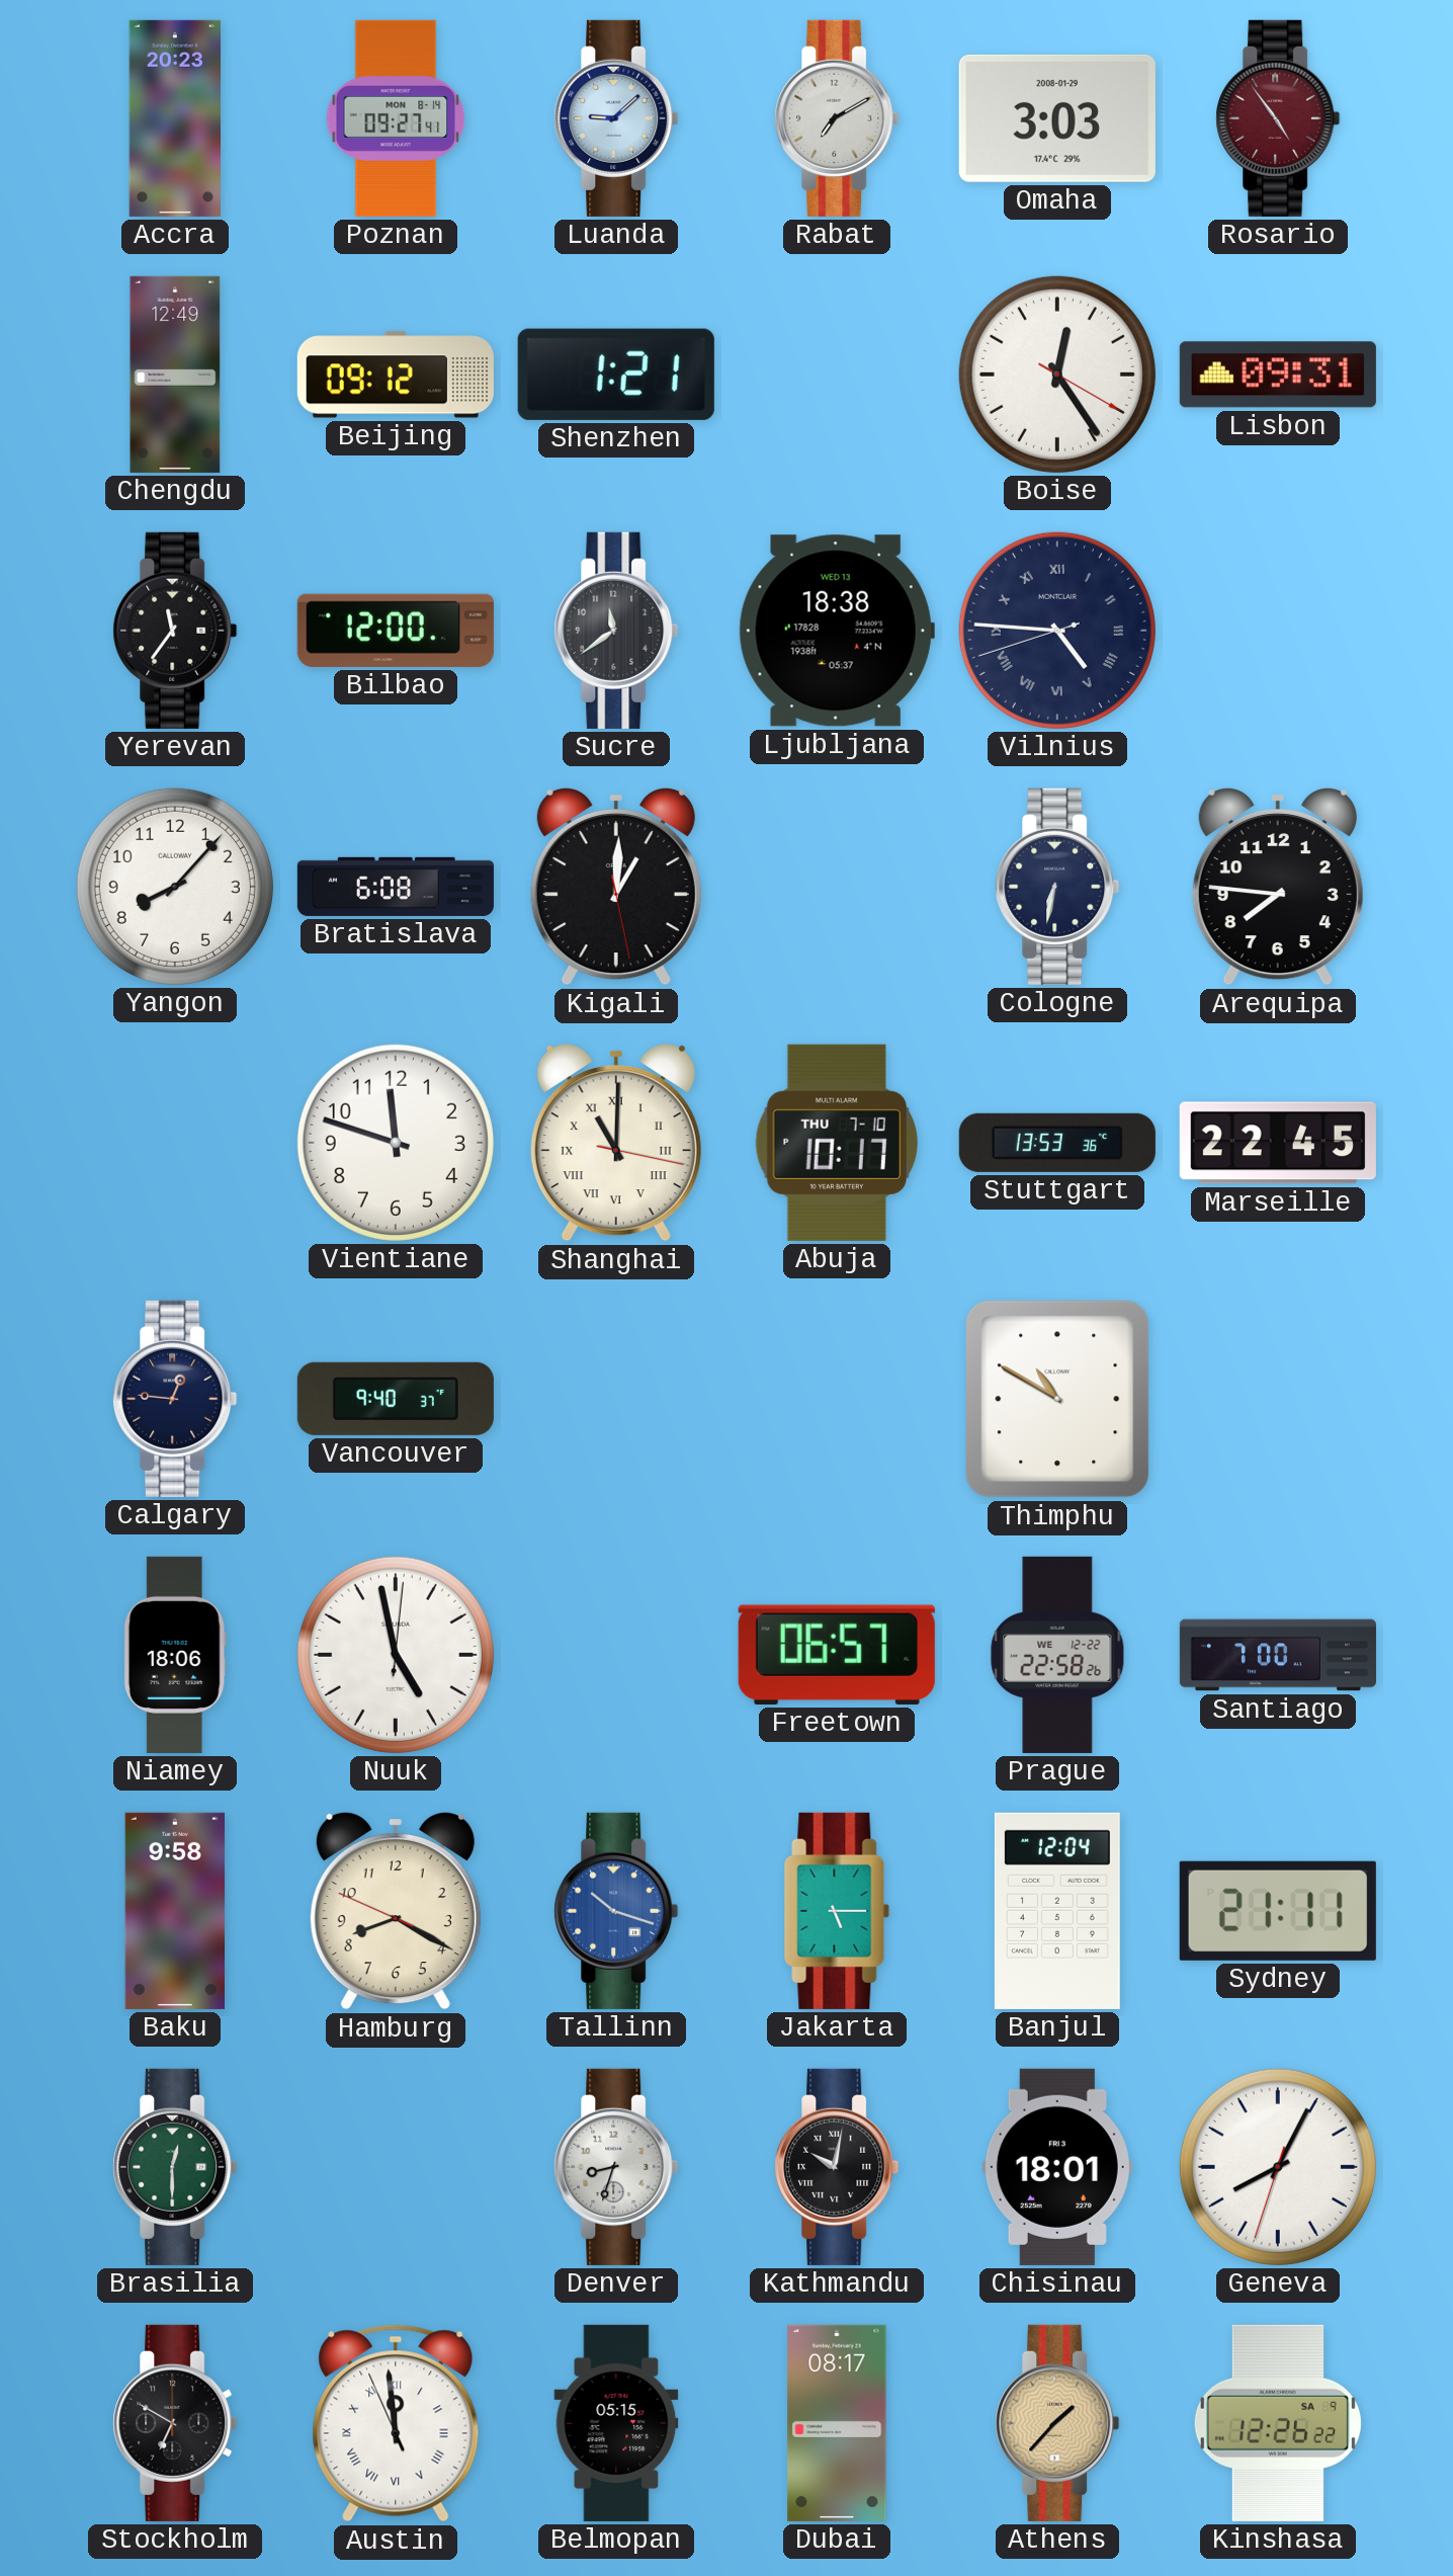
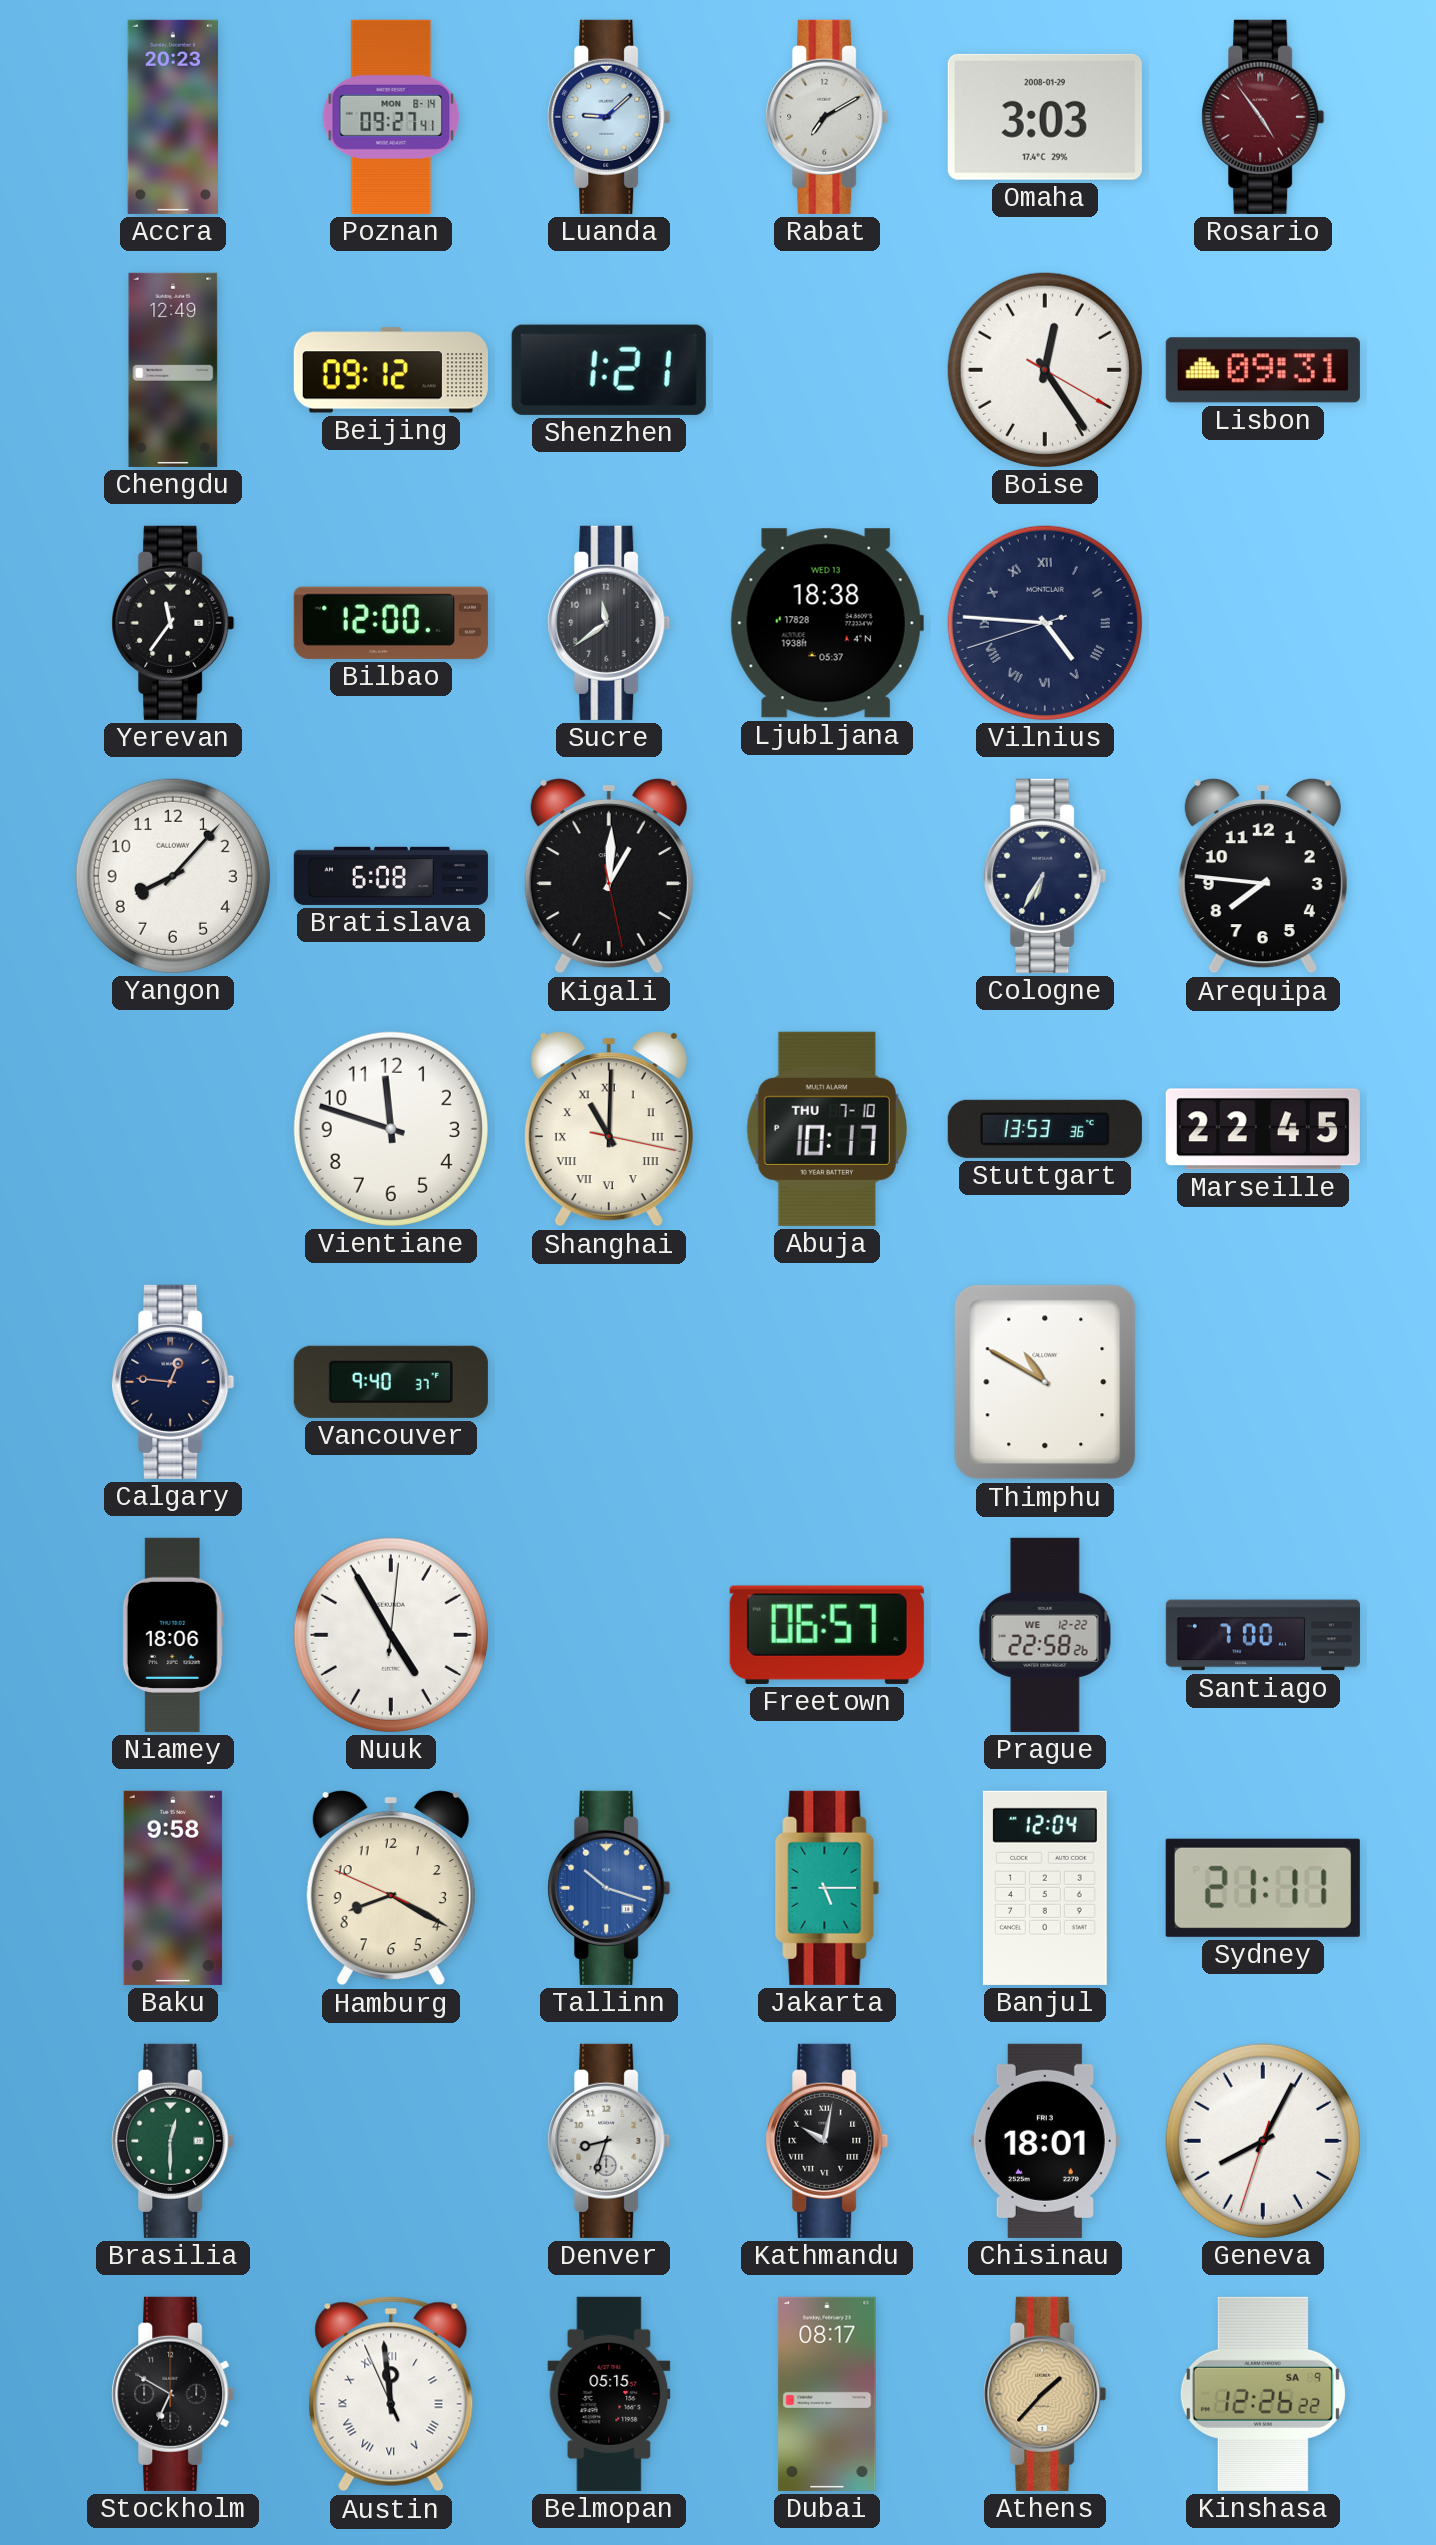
Cologne: 6:32 -> 6:35
Nuuk: 4:58 -> 4:55
